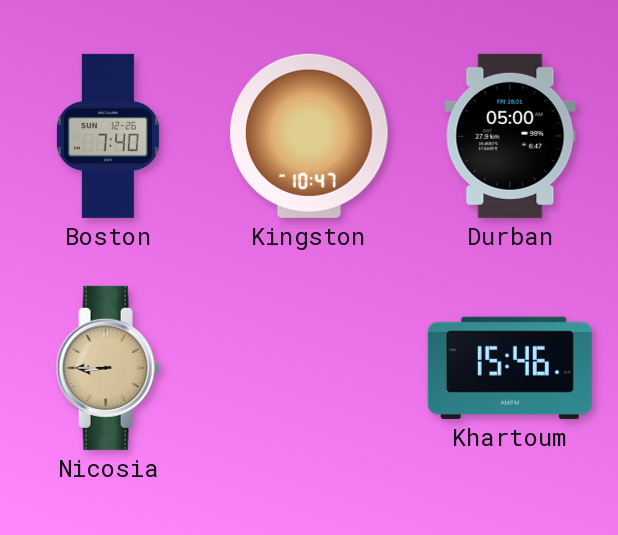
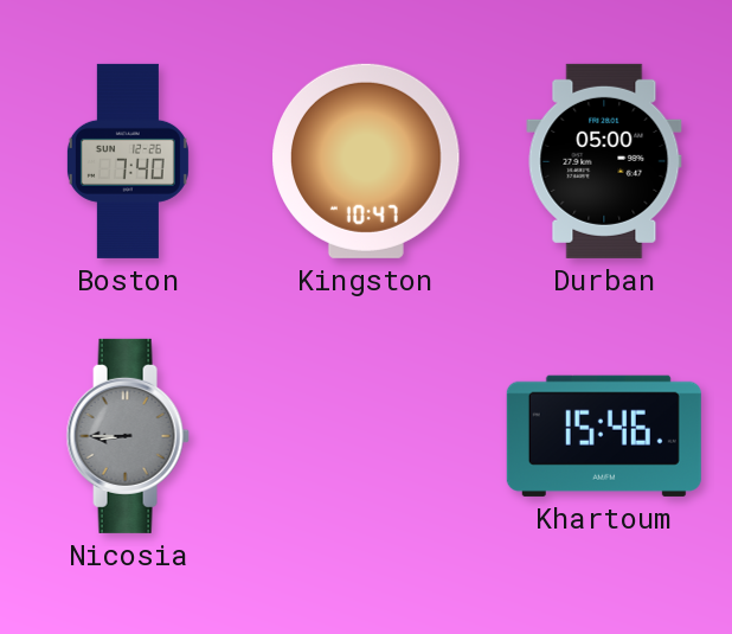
Nicosia dial: champagne -> grey
